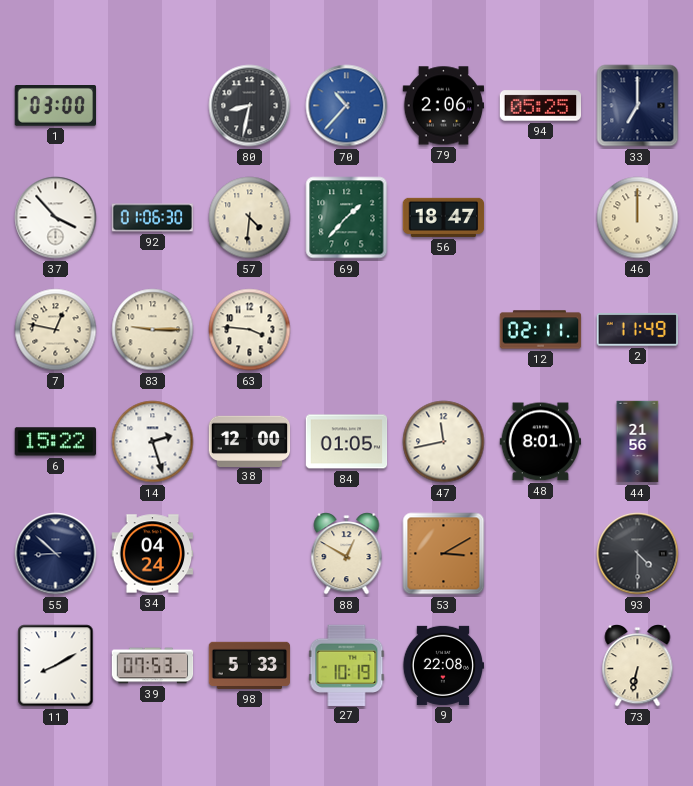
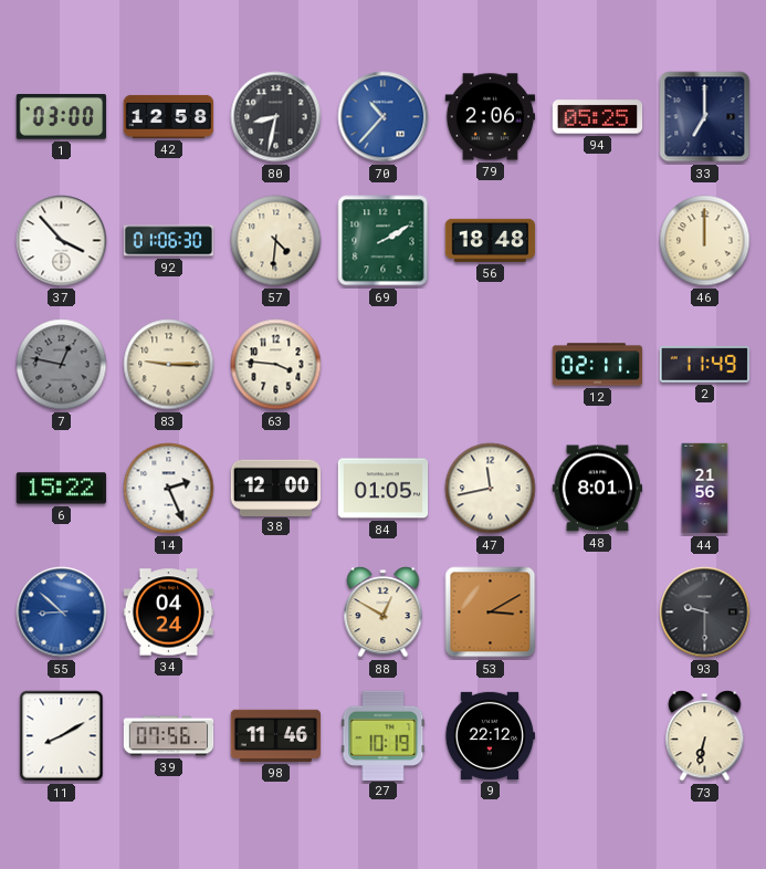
42: none -> 12:58
69: 1:37 -> 2:10
56: 18:47 -> 18:48
7 dial: cream -> grey
14: 2:27 -> 2:26
55 dial: navy -> blue
93: 4:30 -> 9:30
39: 07:53 -> 07:56
98: 5:33 -> 11:46
9: 22:08 -> 22:12
